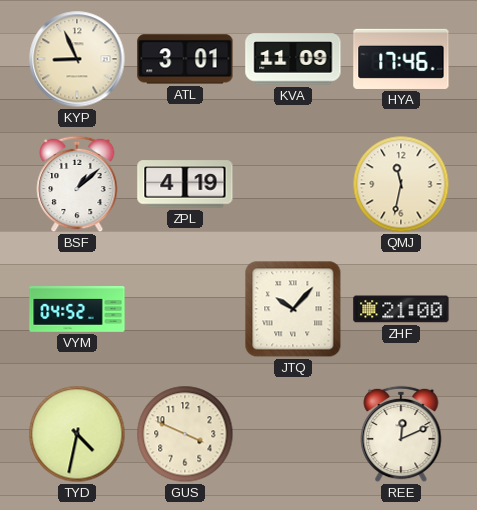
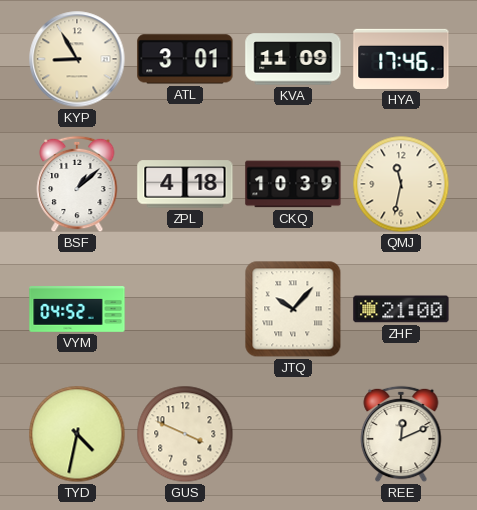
KYP: 8:56 -> 8:55
ZPL: 4:19 -> 4:18
CKQ: none -> 10:39
